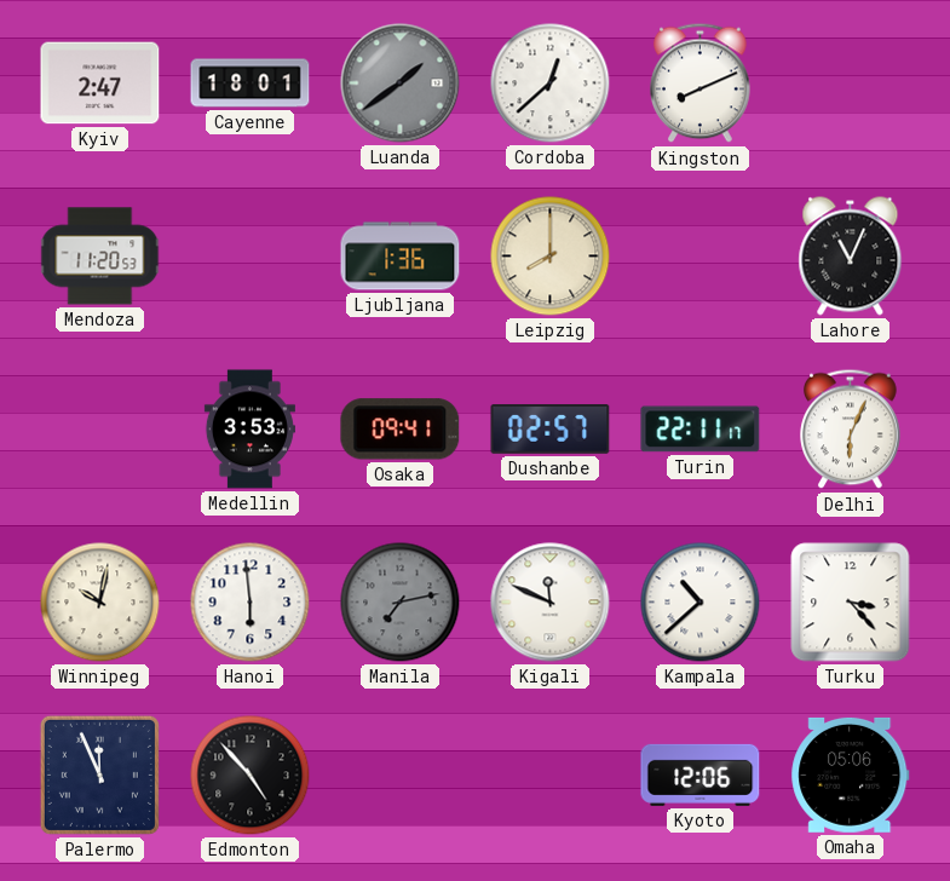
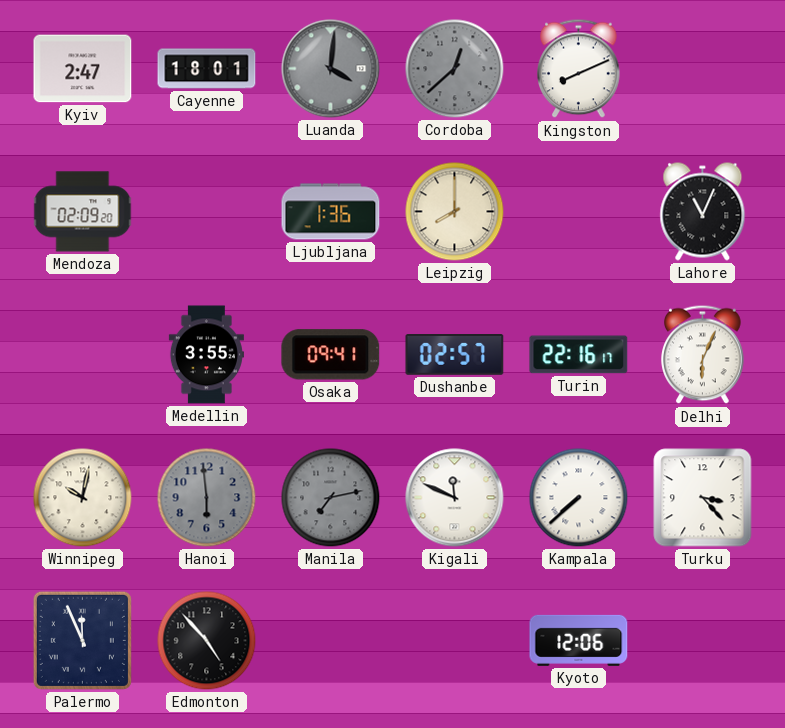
Luanda: 1:39 -> 4:01
Cordoba dial: white -> grey
Mendoza: 11:20 -> 02:09
Medellin: 3:53 -> 3:55
Turin: 22:11 -> 22:16
Hanoi dial: white -> grey
Kampala: 10:38 -> 7:38
Omaha: 05:06 -> none
